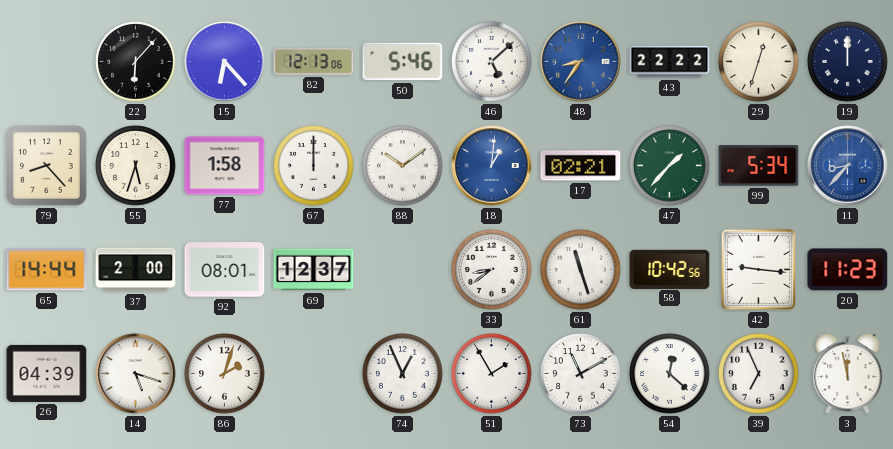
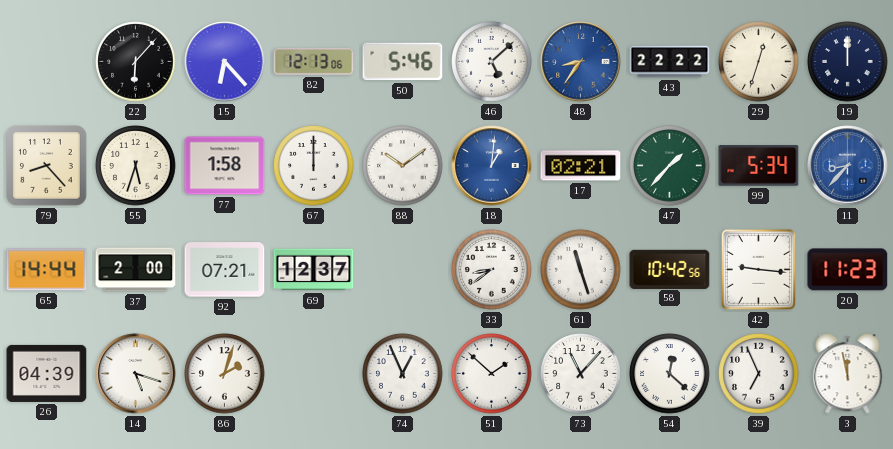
92: 08:01 -> 07:21
51: 1:55 -> 1:52
73: 11:10 -> 11:07
